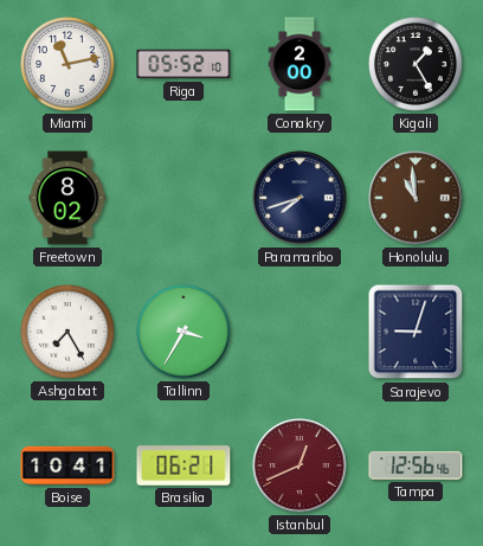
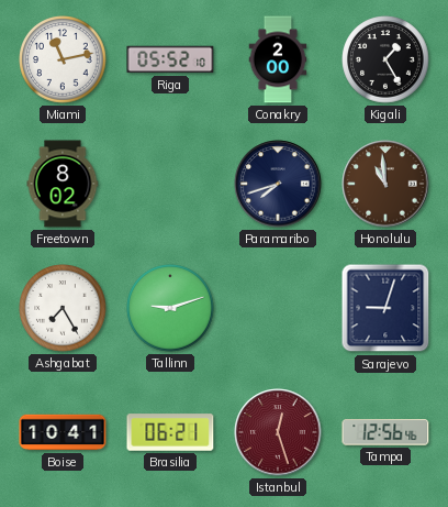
Tallinn: 3:35 -> 9:12
Istanbul: 12:41 -> 12:27
